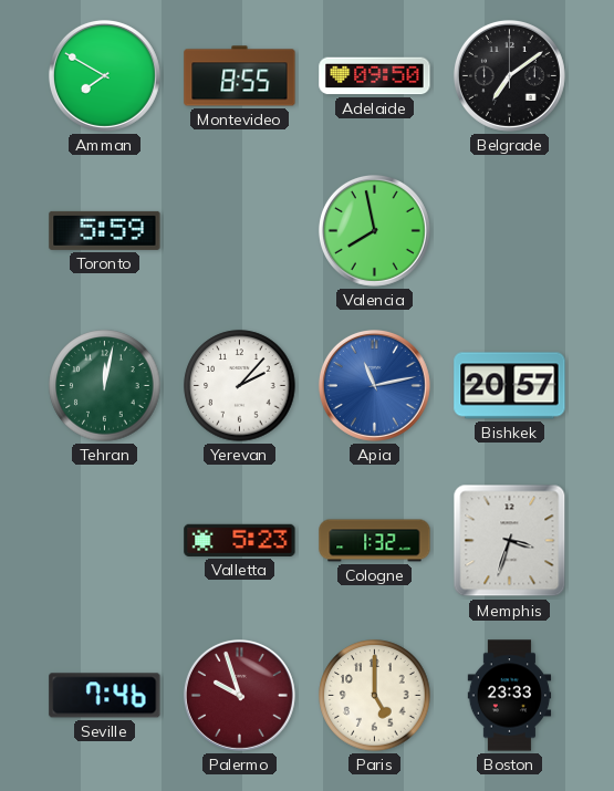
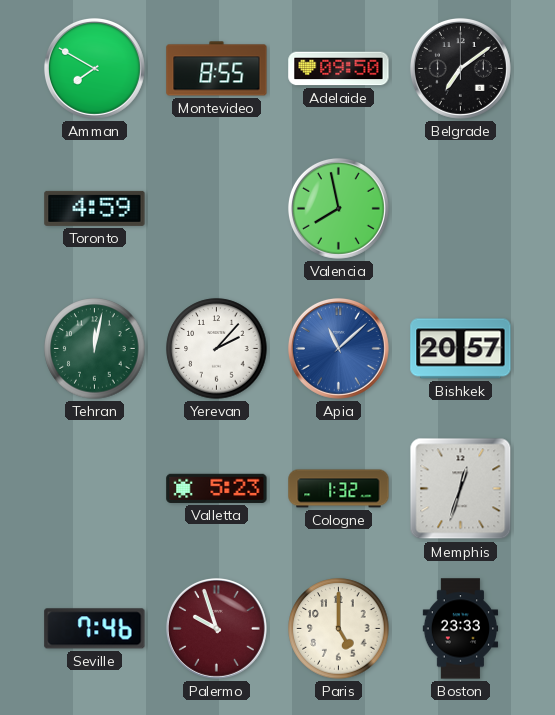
Toronto: 5:59 -> 4:59
Apia: 11:13 -> 11:08
Memphis: 3:33 -> 12:33
